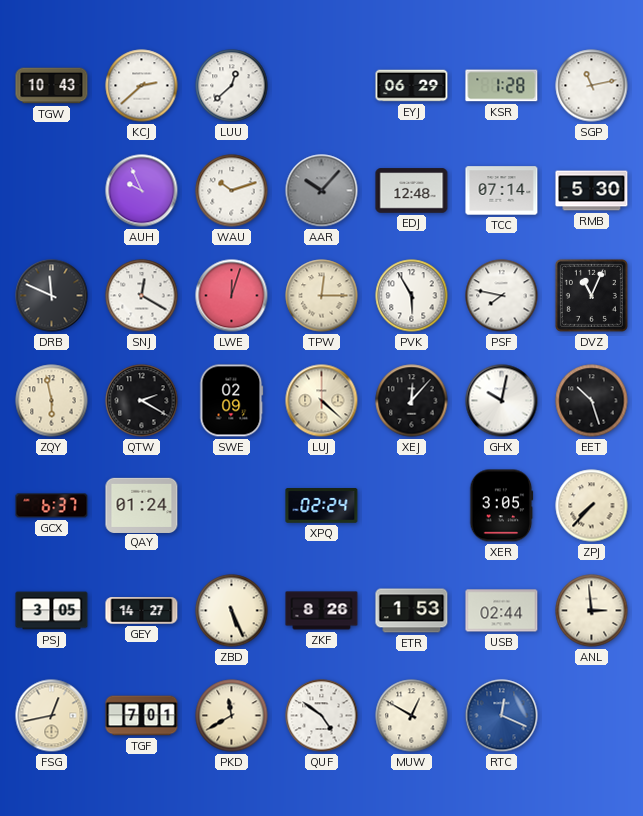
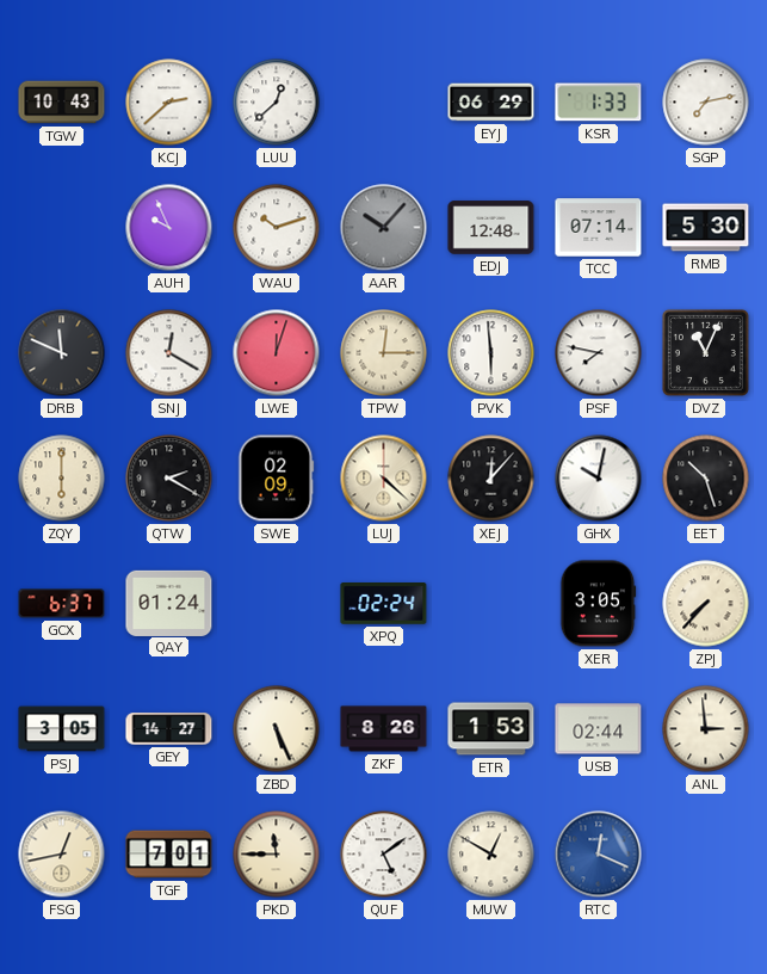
KSR: 1:28 -> 1:33
SGP: 11:13 -> 7:13
PVK: 5:55 -> 5:59
ZQY: 5:58 -> 6:00
PKD: 11:40 -> 11:45
QUF: 4:51 -> 5:09
